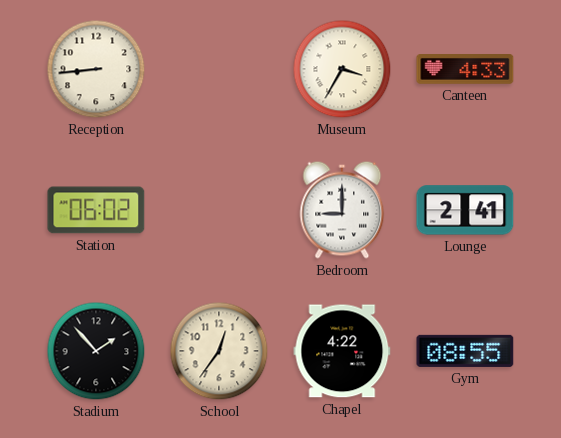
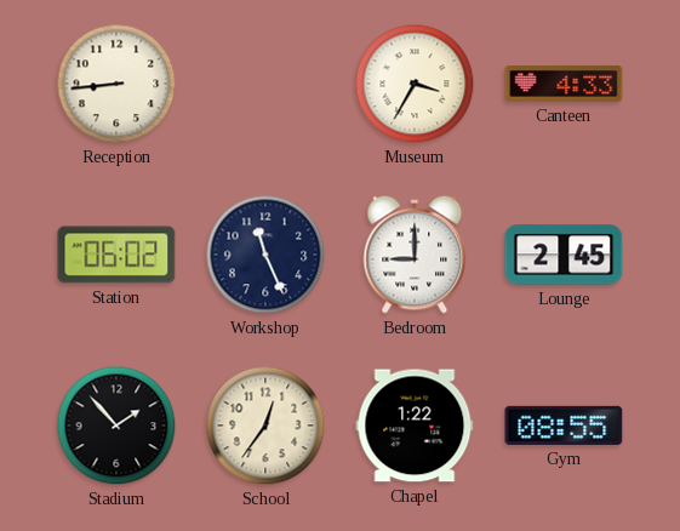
Workshop: none -> 11:26
Lounge: 2:41 -> 2:45
Chapel: 4:22 -> 1:22
